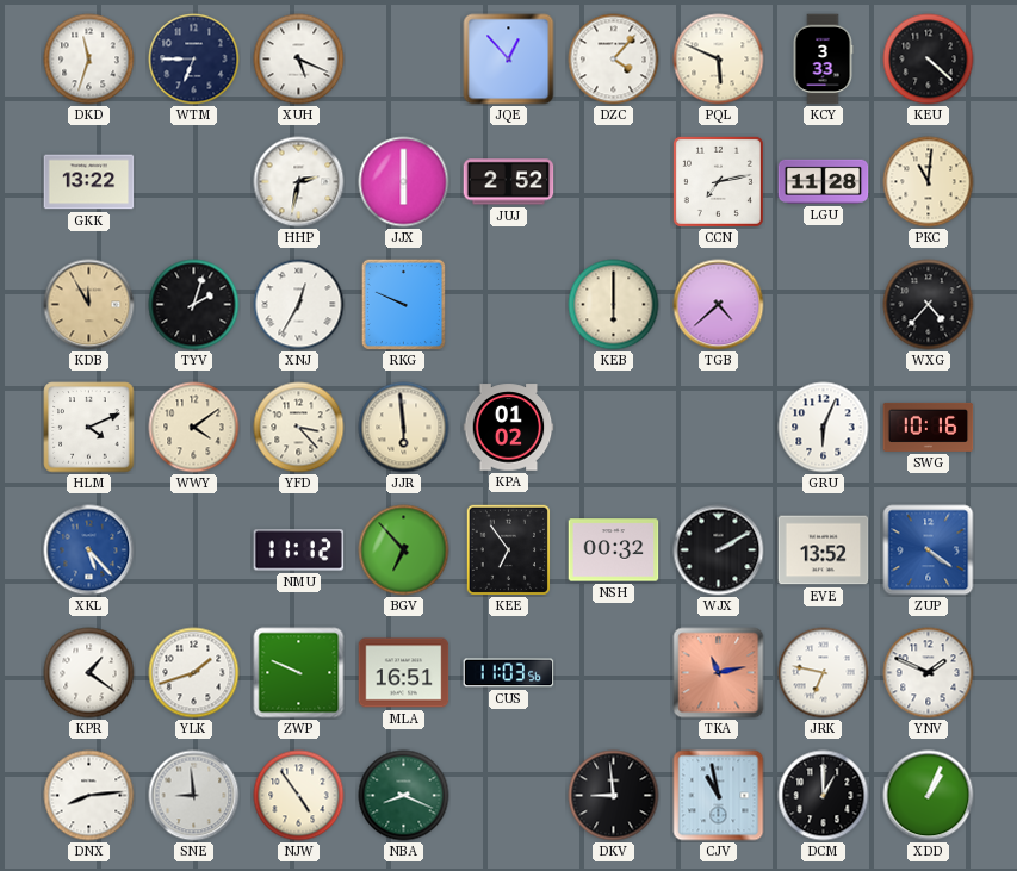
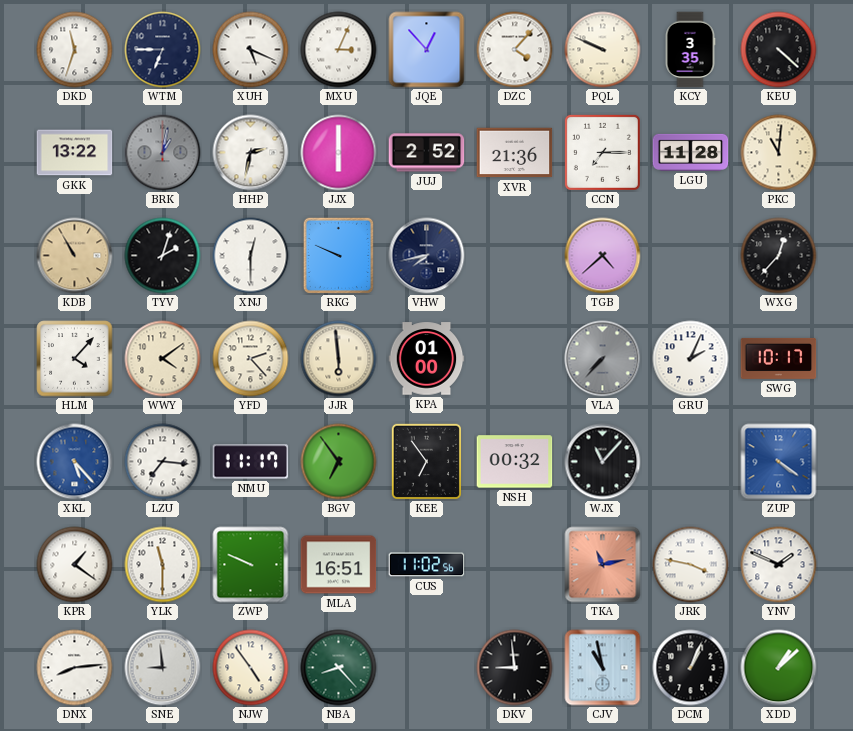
MXU: none -> 3:04
PQL: 5:49 -> 9:49
KCY: 3:33 -> 3:35
BRK: none -> 1:02
XVR: none -> 21:36
CCN: 7:13 -> 7:15
KDB: 11:55 -> 10:55
XNJ: 12:35 -> 12:30
VHW: none -> 7:43
KEB: 6:00 -> none
WXG: 4:37 -> 12:37
HLM: 4:11 -> 4:07
YFD: 3:23 -> 2:23
KPA: 01:02 -> 01:00
VLA: none -> 7:37
GRU: 6:04 -> 2:04
SWG: 10:16 -> 10:17
LZU: none -> 7:16
NMU: 11:12 -> 11:17
BGV: 6:53 -> 6:54
WJX: 2:10 -> 11:07
EVE: 13:52 -> none
YLK: 1:42 -> 11:30
CUS: 11:03 -> 11:02
JRK: 6:47 -> 3:47
NBA: 8:19 -> 8:23
DCM: 1:00 -> 1:04
XDD: 1:04 -> 1:08
